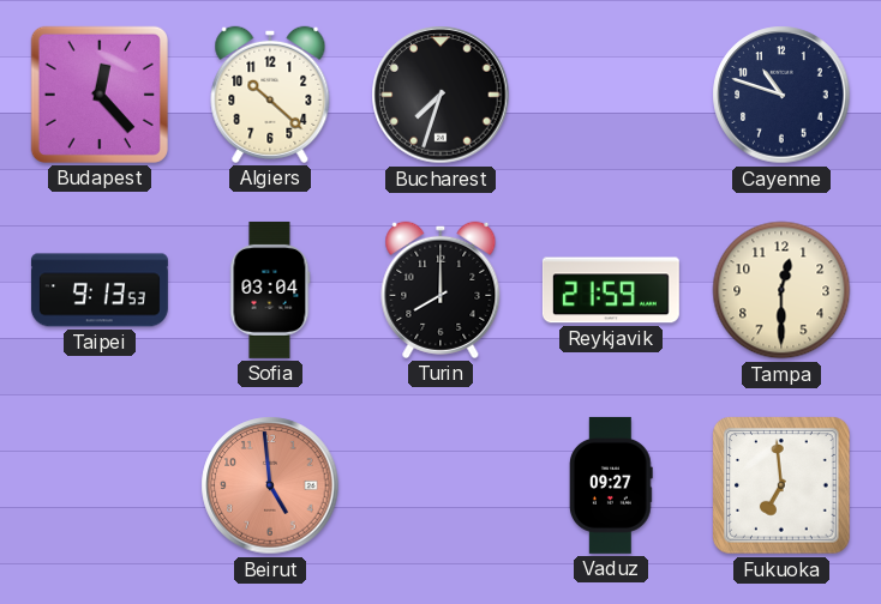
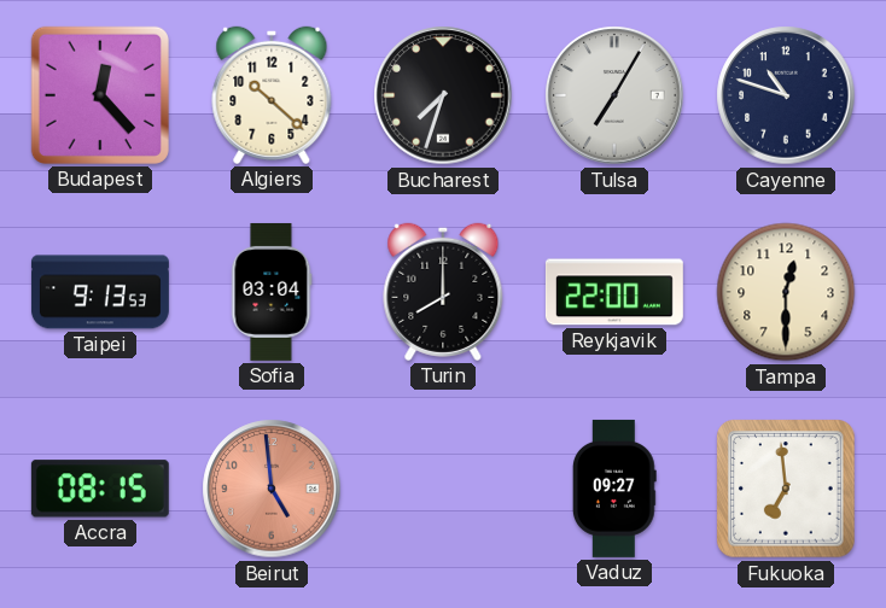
Tulsa: none -> 7:05
Reykjavik: 21:59 -> 22:00
Accra: none -> 08:15
